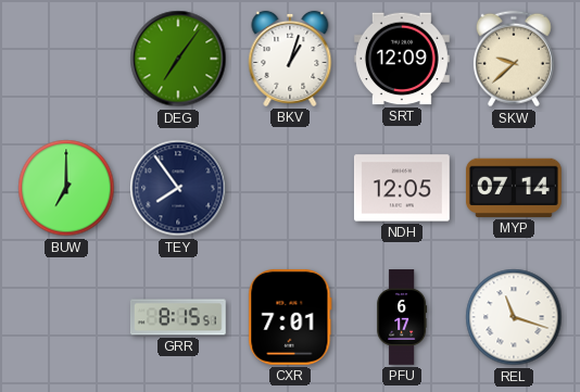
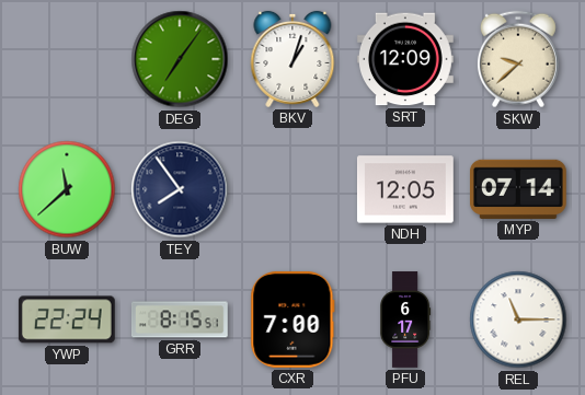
BUW: 7:00 -> 11:38
YWP: none -> 22:24
CXR: 7:01 -> 7:00
REL: 11:18 -> 11:15
